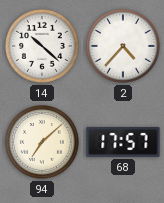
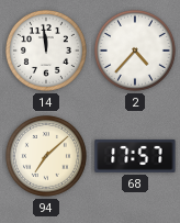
14: 10:22 -> 11:59
